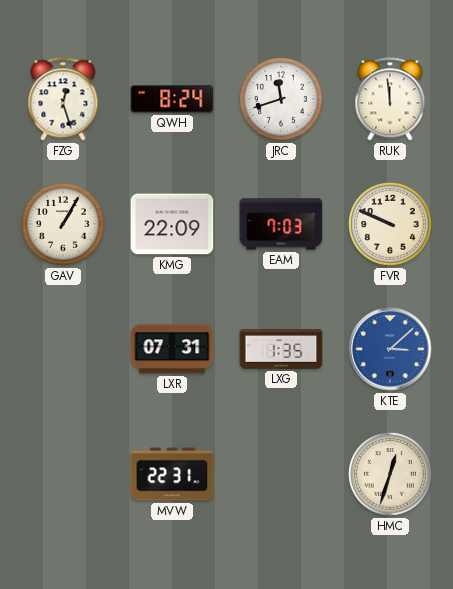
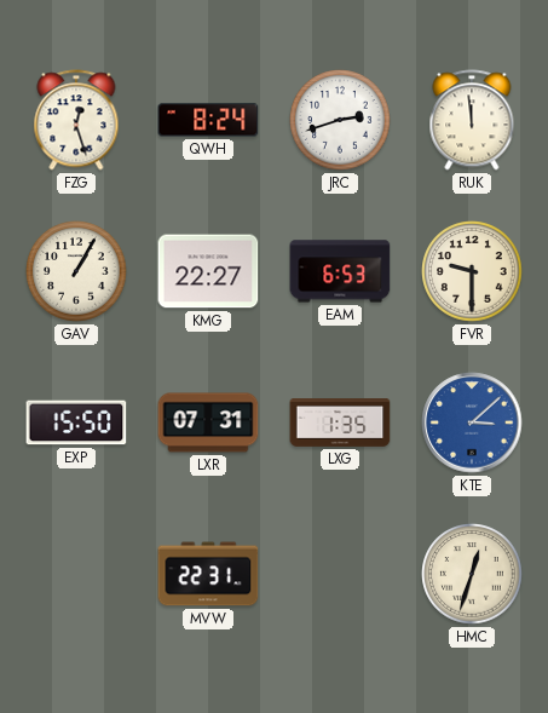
JRC: 11:42 -> 2:42
KMG: 22:09 -> 22:27
EAM: 7:03 -> 6:53
FVR: 9:49 -> 9:30
EXP: none -> 15:50
